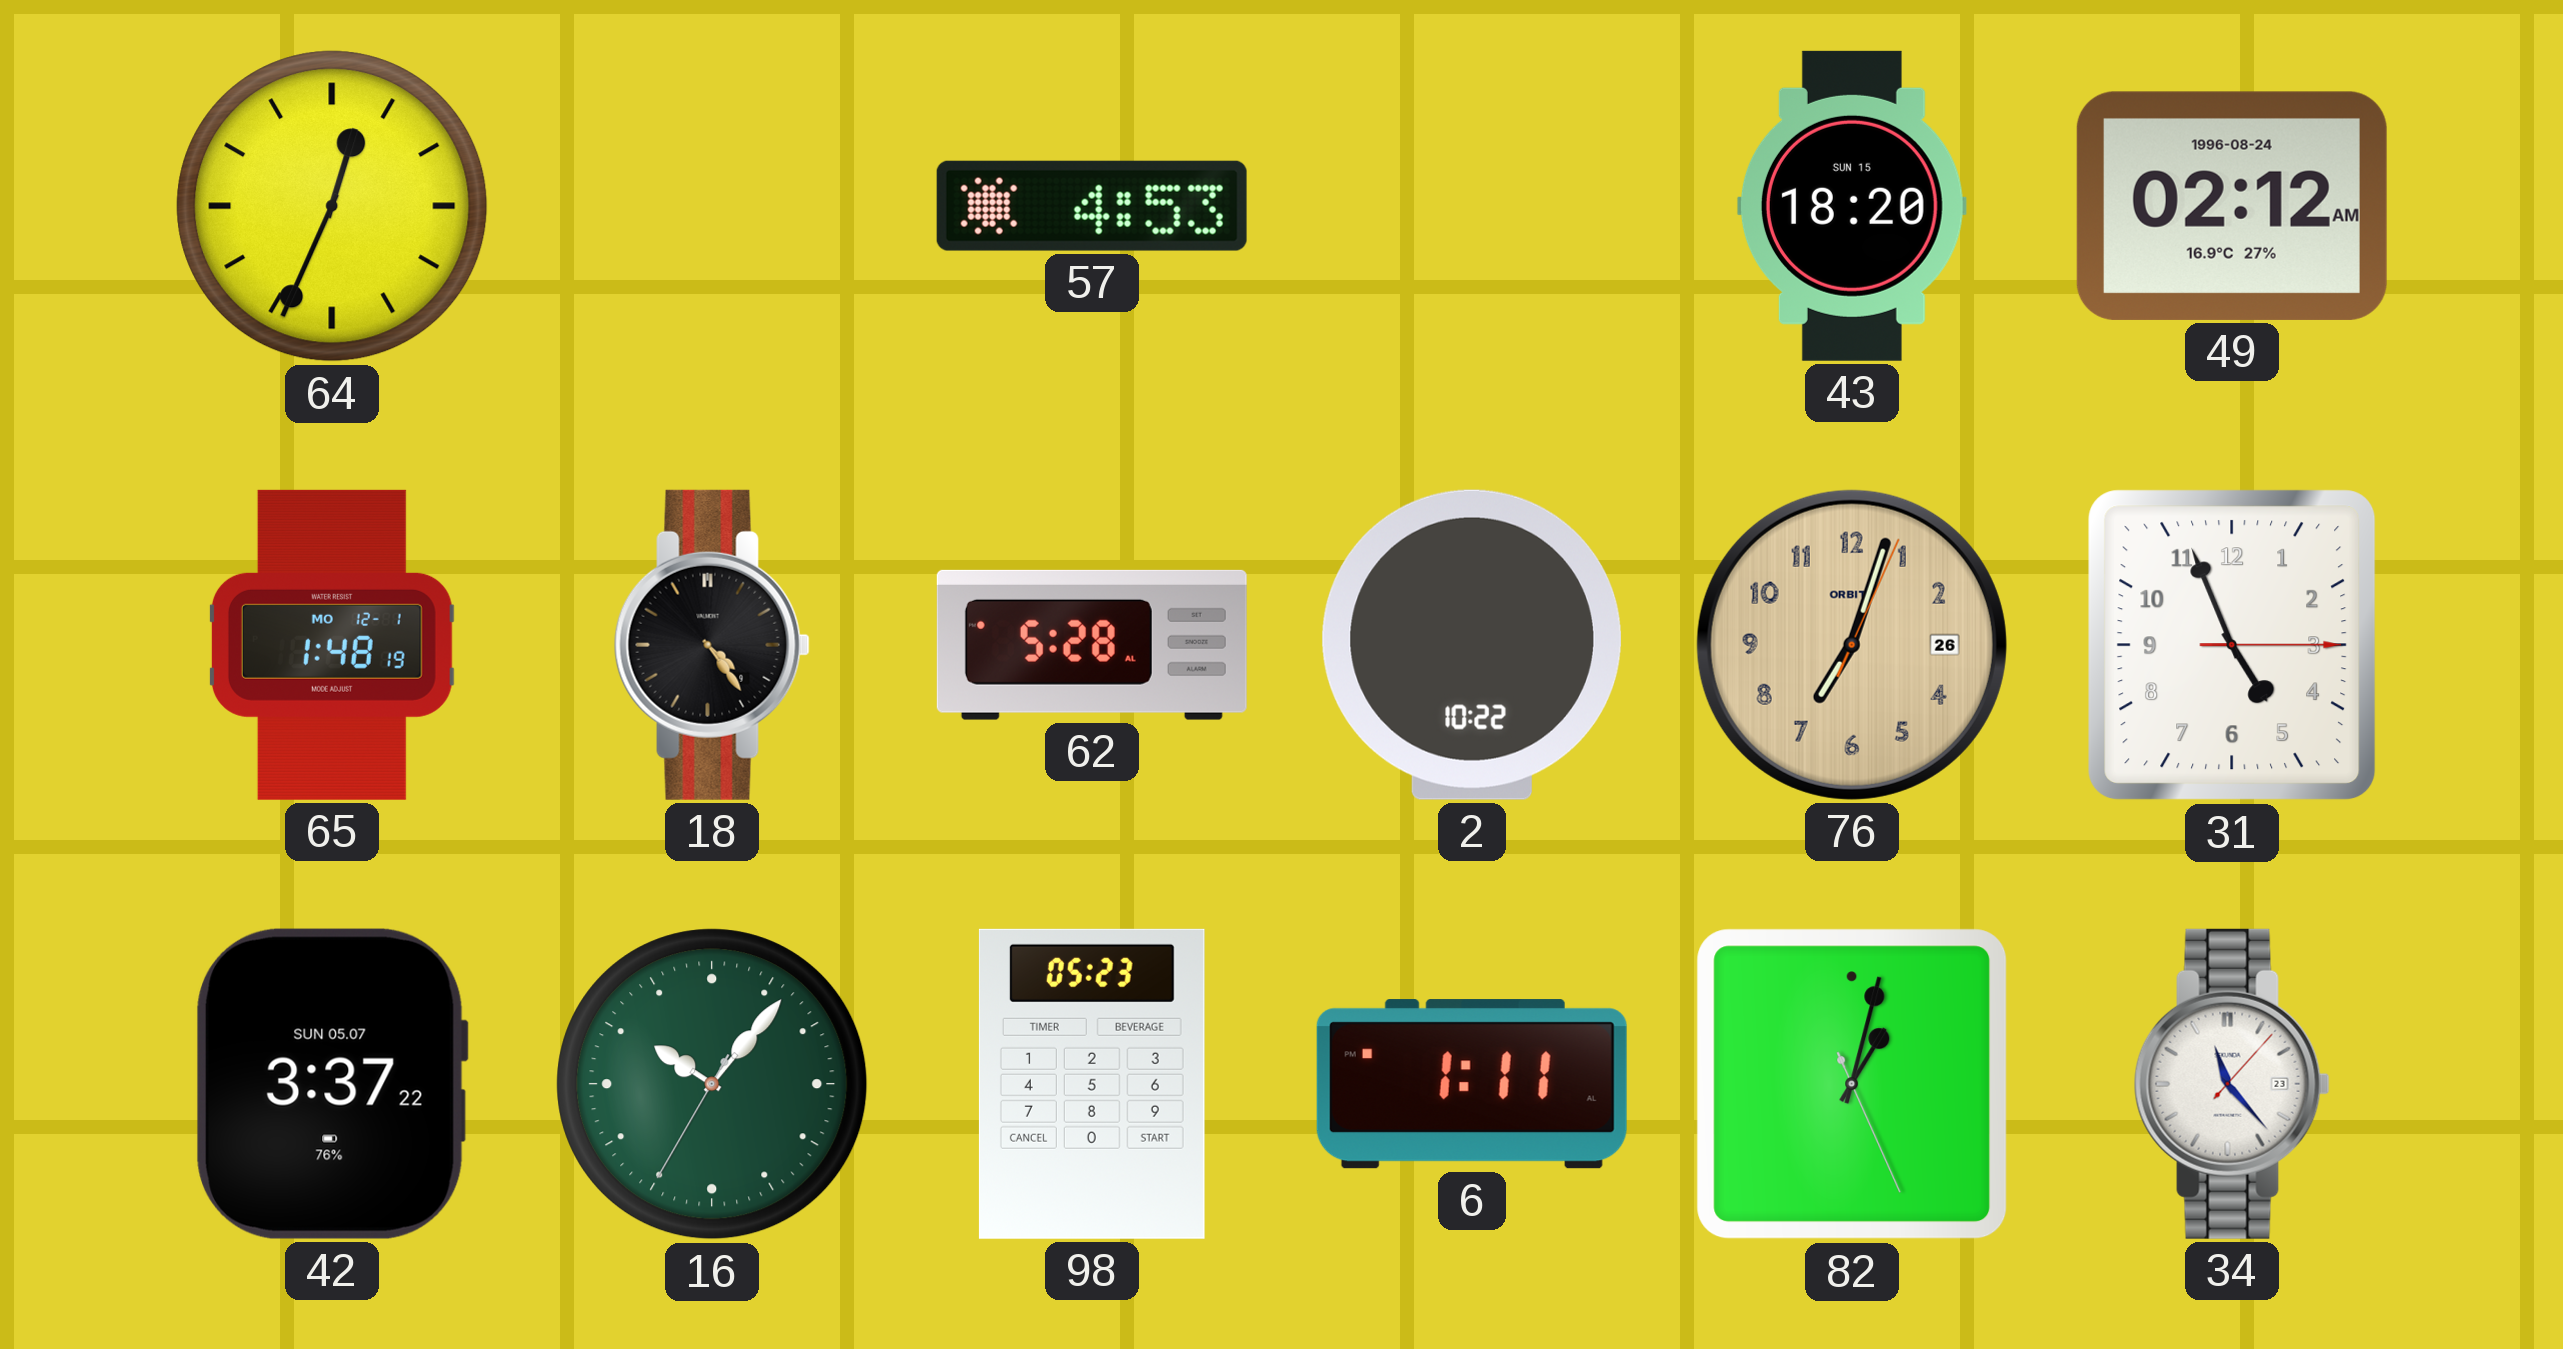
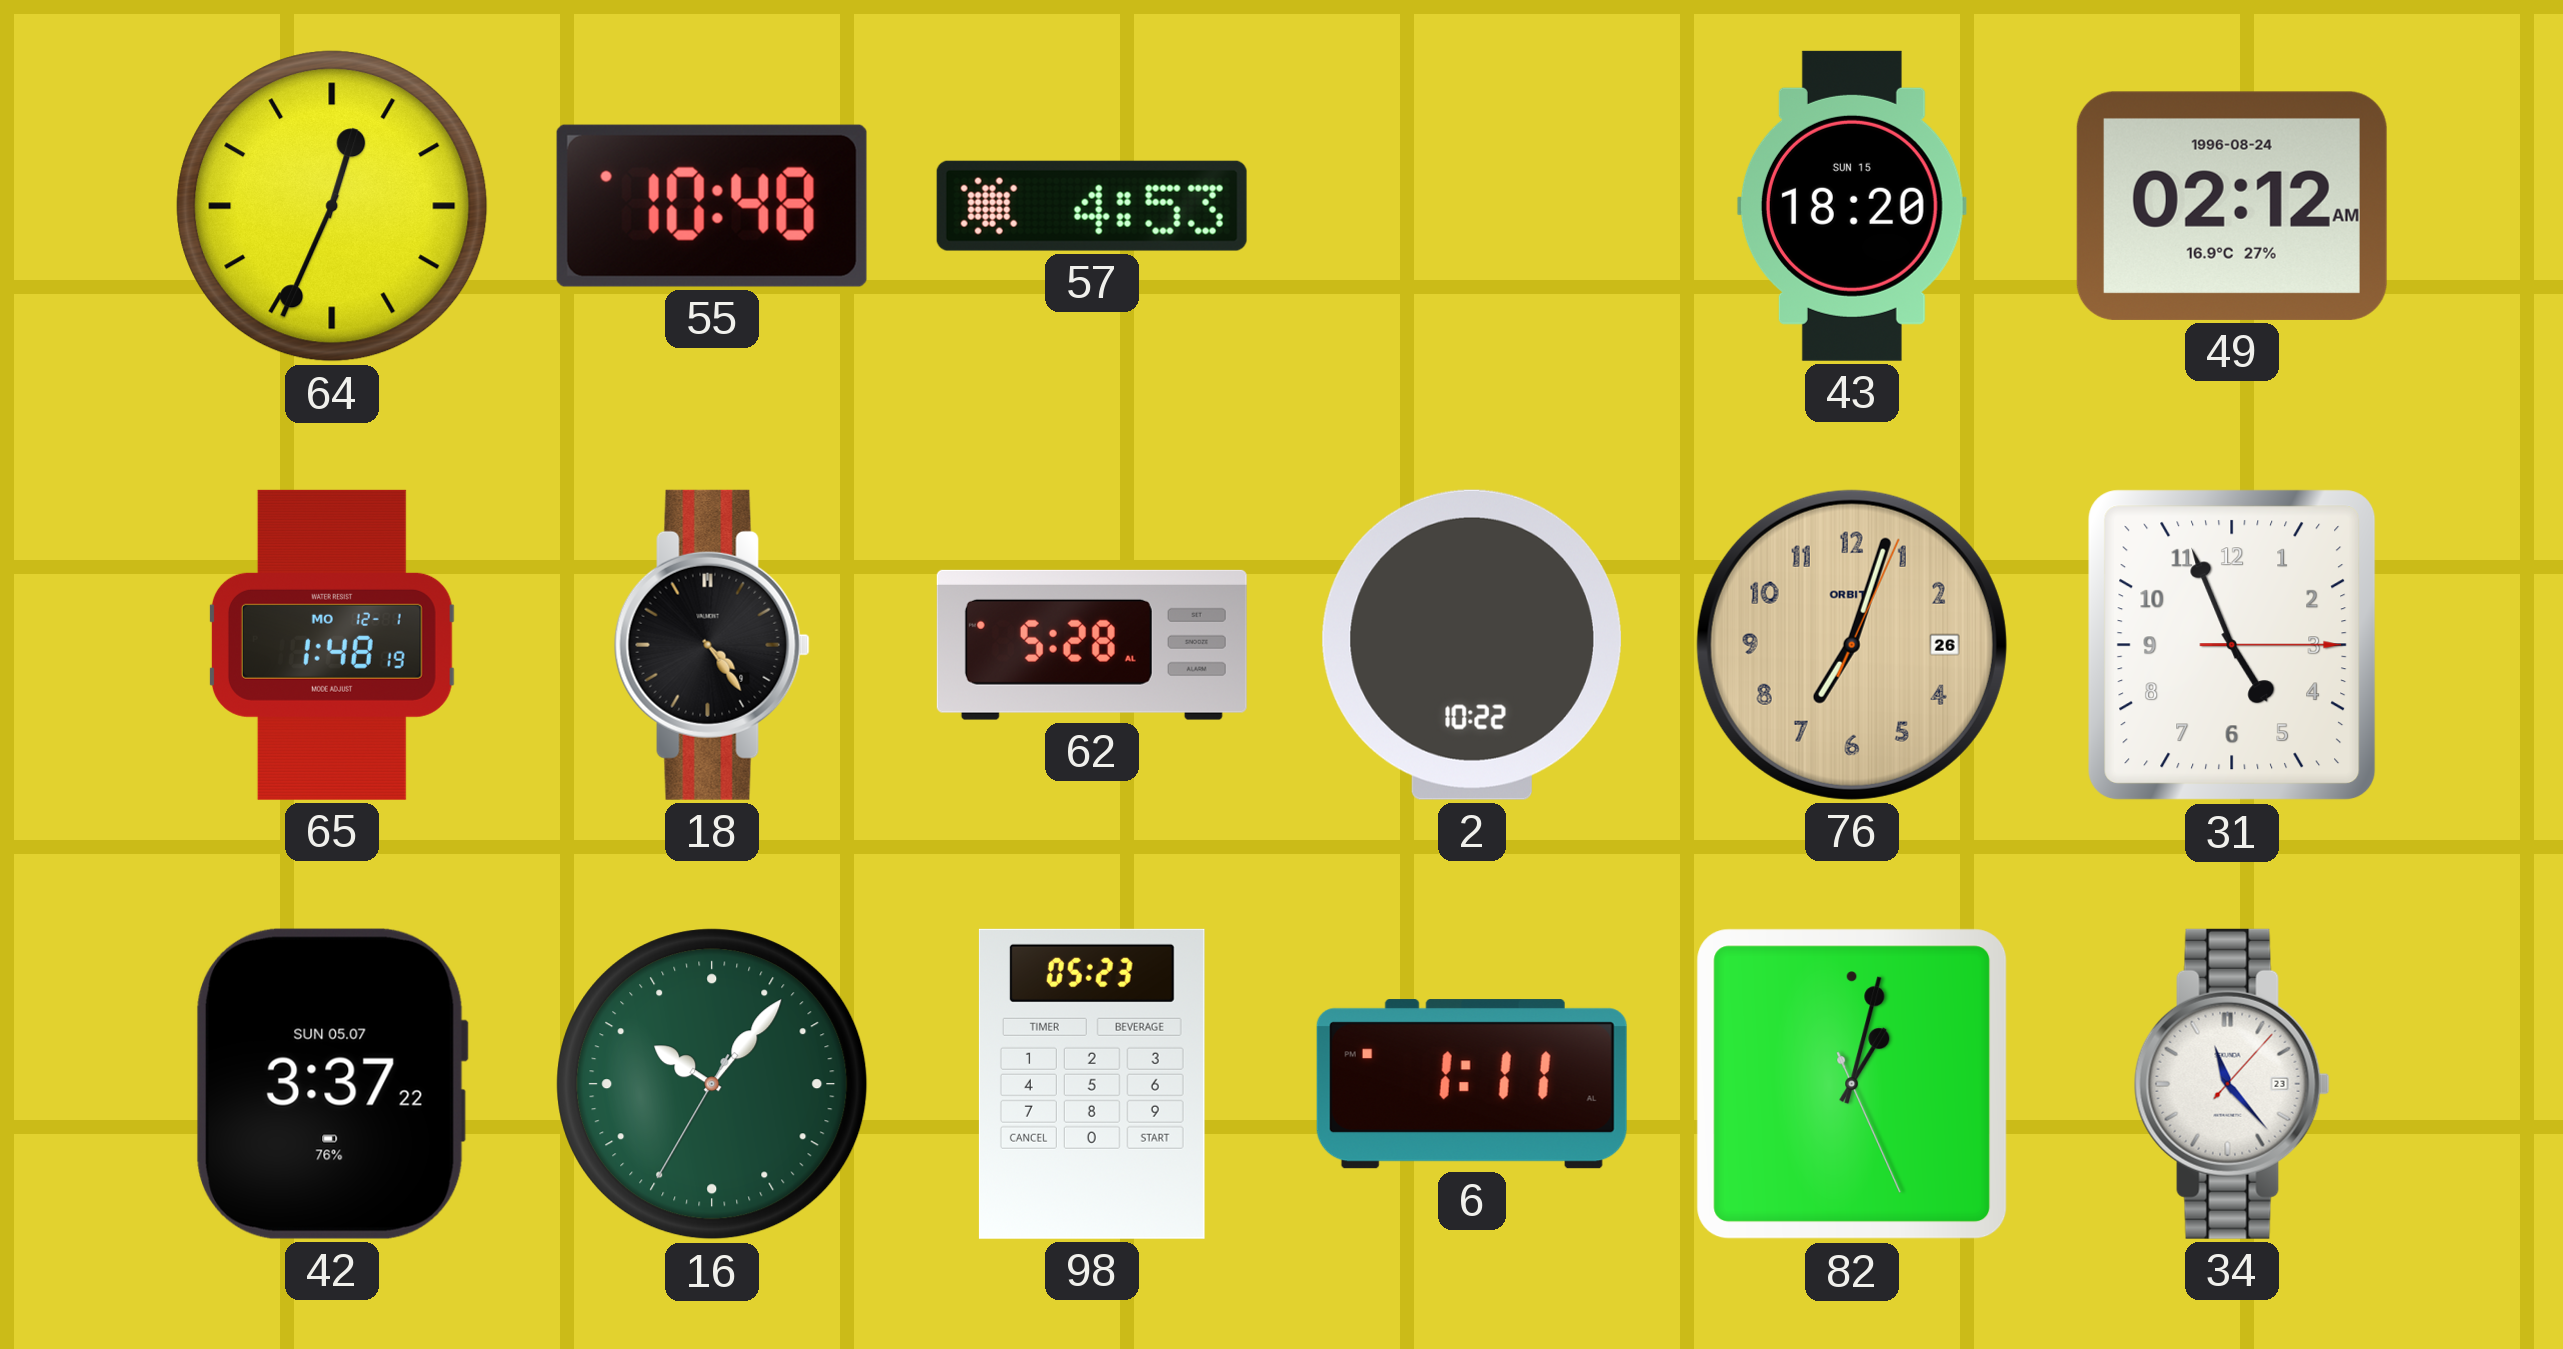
55: none -> 10:48
